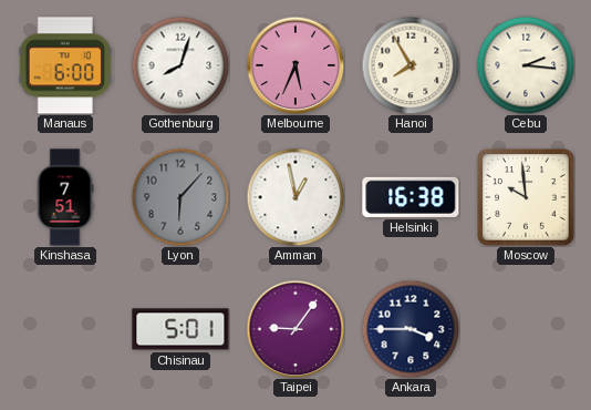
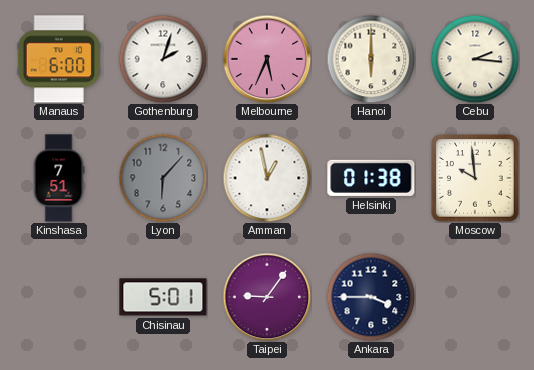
Gothenburg: 8:03 -> 2:03
Hanoi: 7:55 -> 6:00
Helsinki: 16:38 -> 01:38
